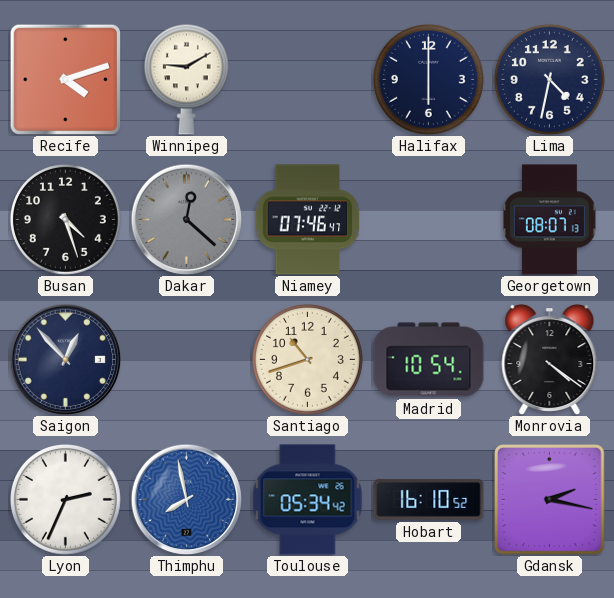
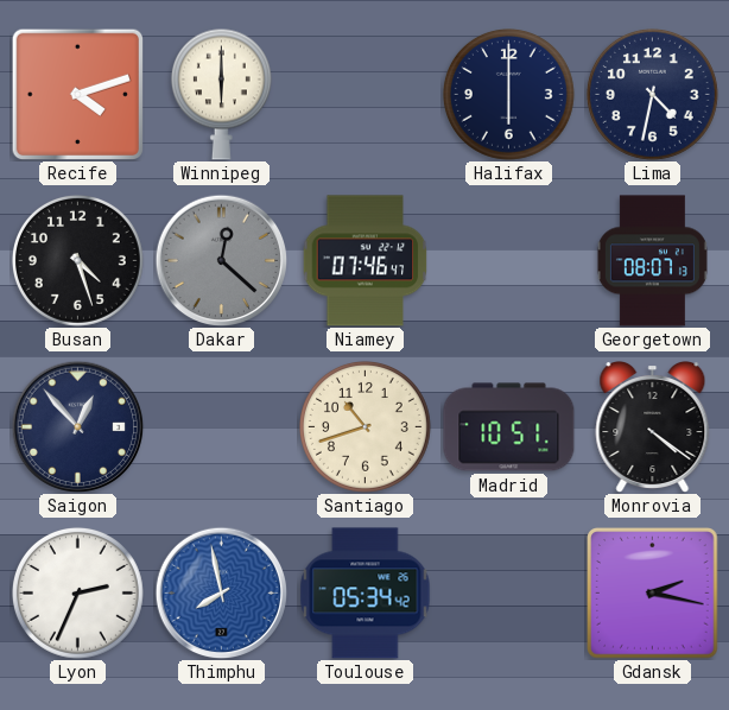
Winnipeg: 9:10 -> 6:00
Madrid: 10:54 -> 10:51
Hobart: 16:10 -> none
